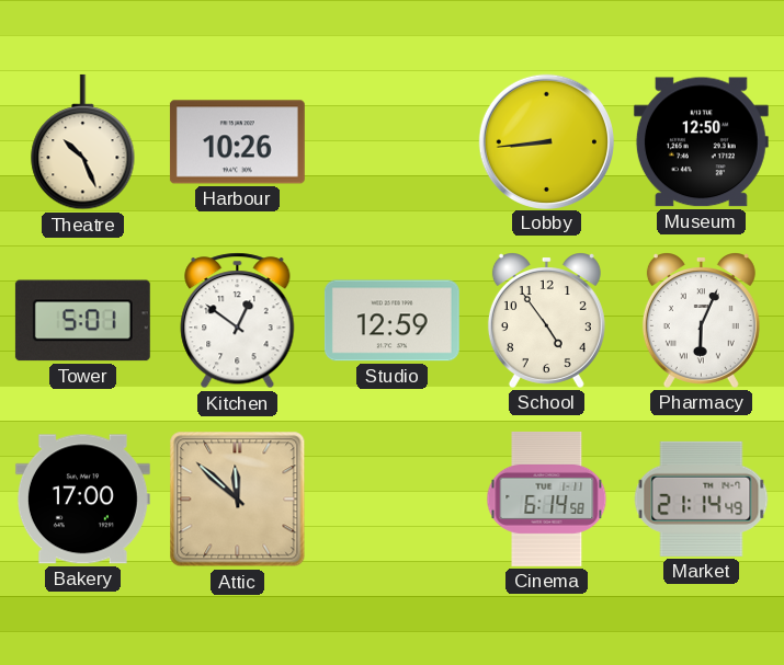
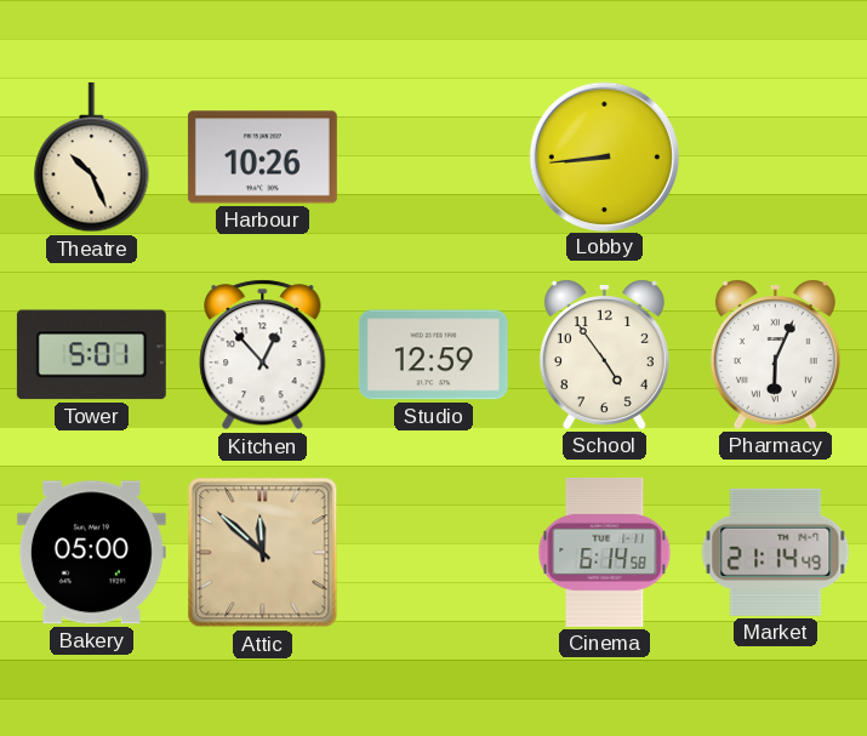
Museum: 12:50 -> none
Kitchen: 12:51 -> 12:53
Bakery: 17:00 -> 05:00
